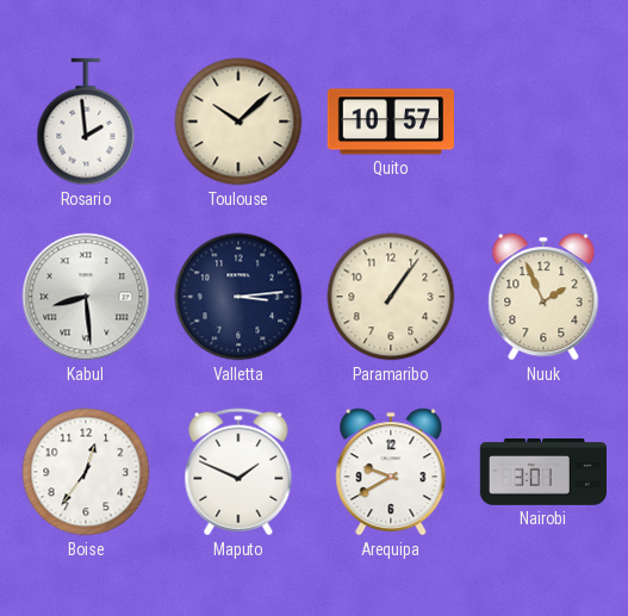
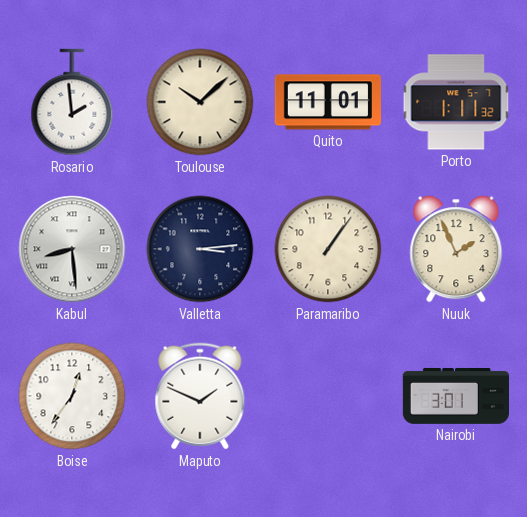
Quito: 10:57 -> 11:01
Porto: none -> 1:11
Arequipa: 9:40 -> none
